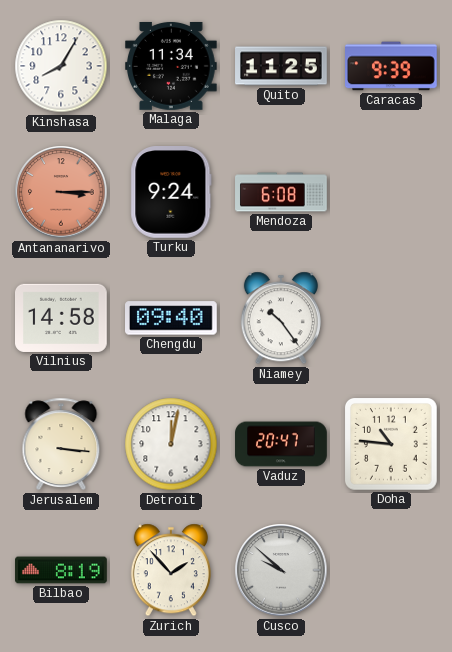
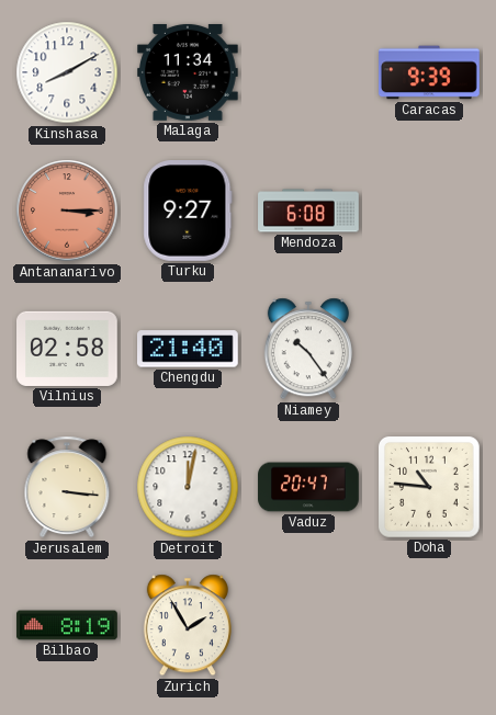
Kinshasa: 8:05 -> 8:10
Quito: 11:25 -> none
Turku: 9:24 -> 9:27
Vilnius: 14:58 -> 02:58
Chengdu: 09:40 -> 21:40
Zurich: 1:53 -> 1:55
Cusco: 9:52 -> none
